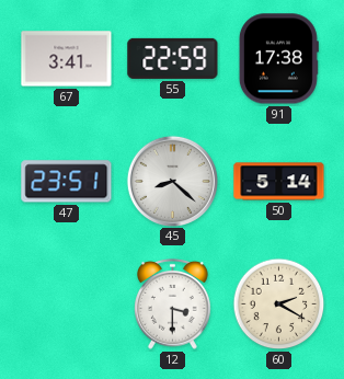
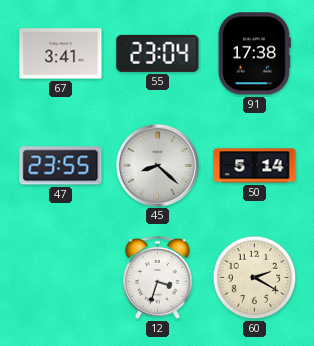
55: 22:59 -> 23:04
47: 23:51 -> 23:55
12: 3:30 -> 3:33
